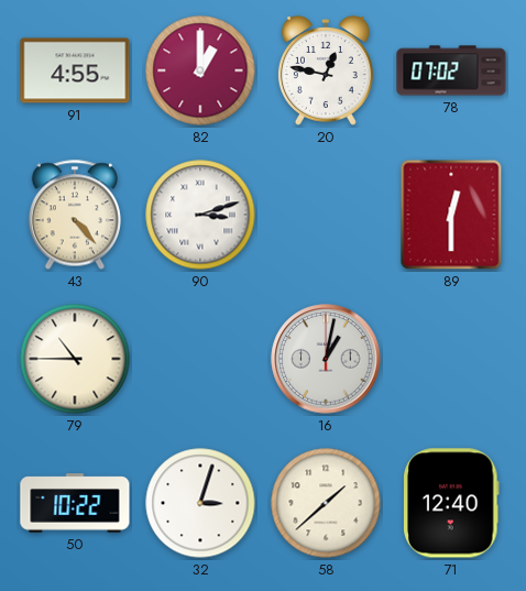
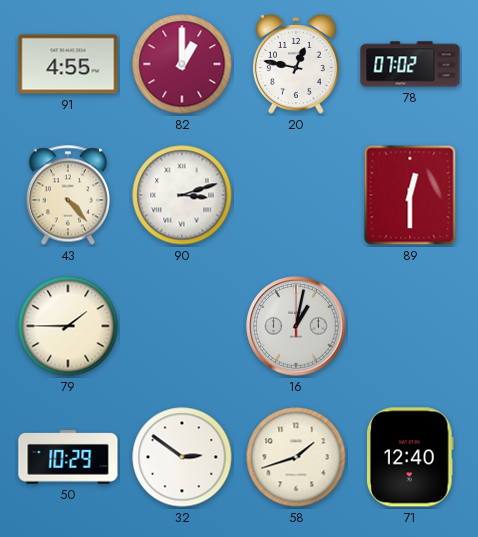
79: 10:45 -> 1:45
50: 10:22 -> 10:29
32: 3:03 -> 2:51
58: 1:38 -> 1:42
